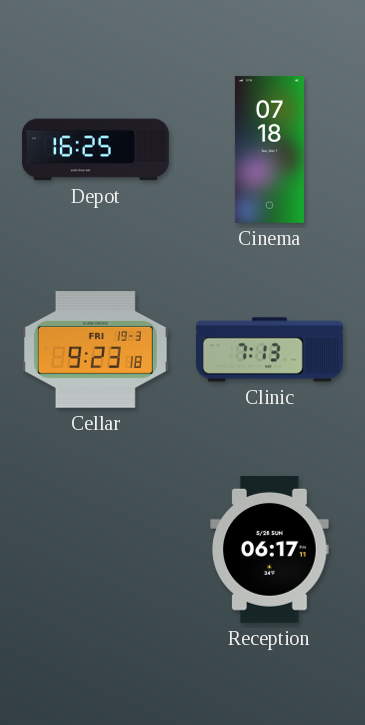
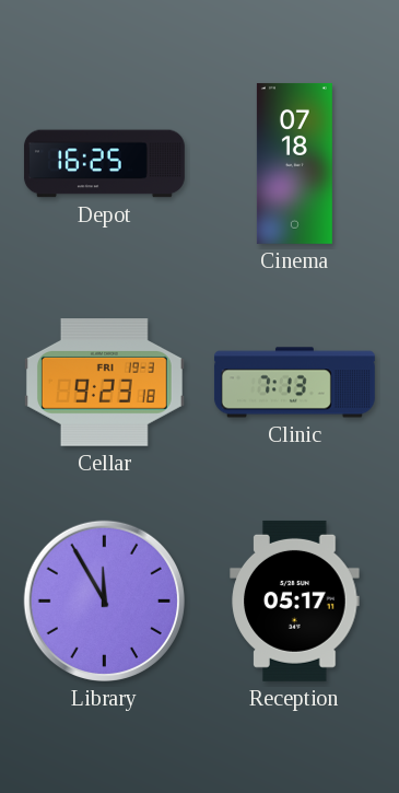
Library: none -> 11:55
Reception: 06:17 -> 05:17
